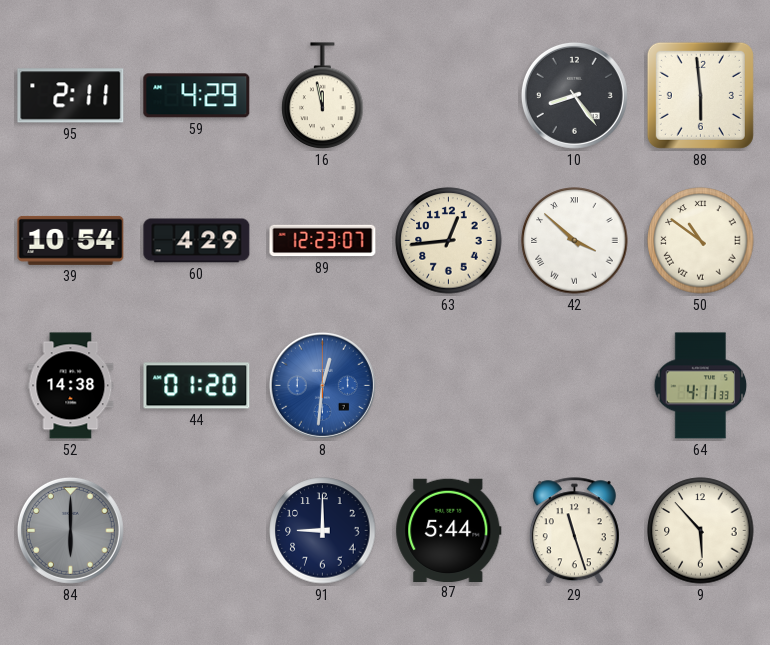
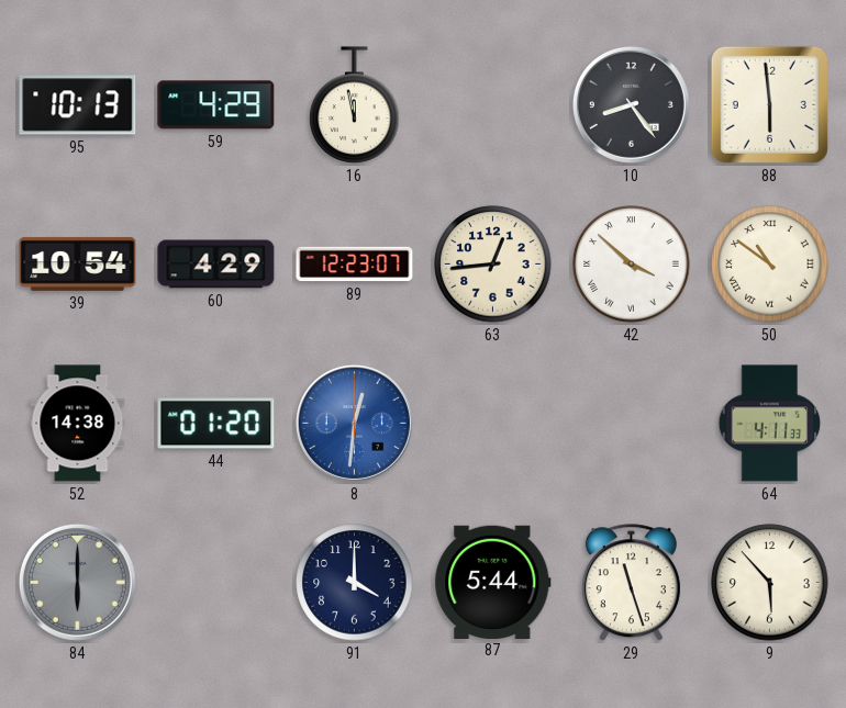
95: 2:11 -> 10:13
91: 9:00 -> 4:00
